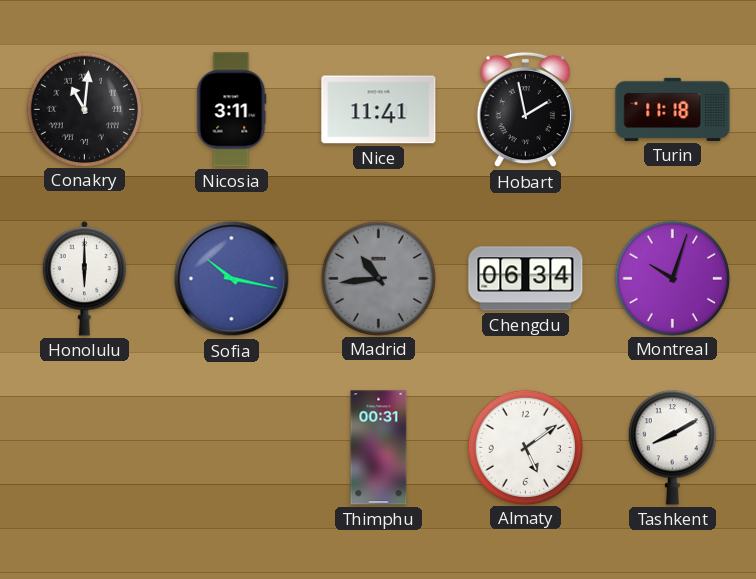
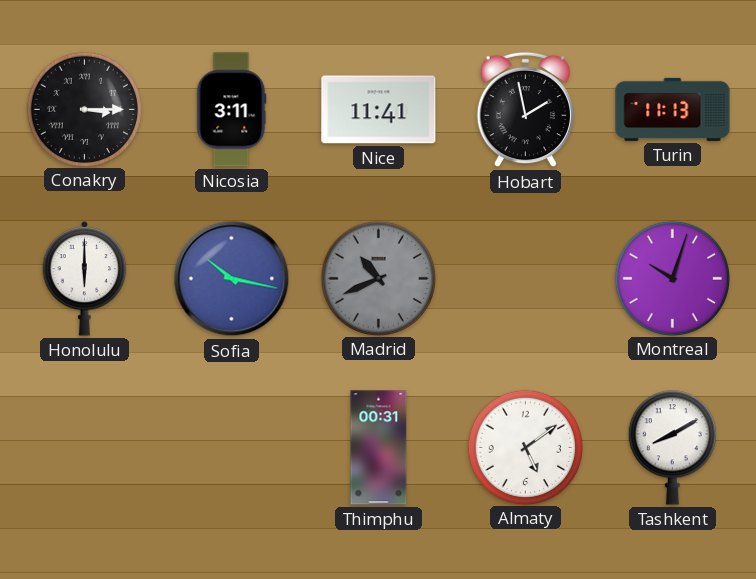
Conakry: 11:01 -> 3:15
Turin: 11:18 -> 11:13
Madrid: 10:44 -> 10:41
Chengdu: 06:34 -> none
